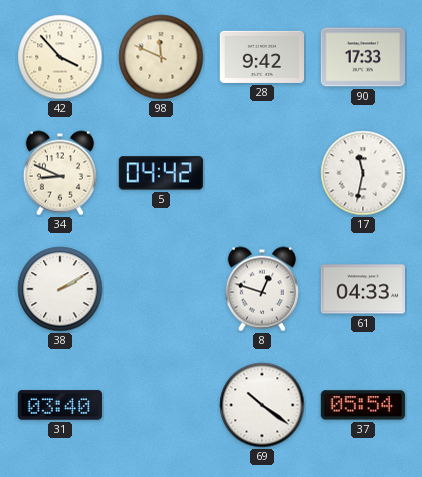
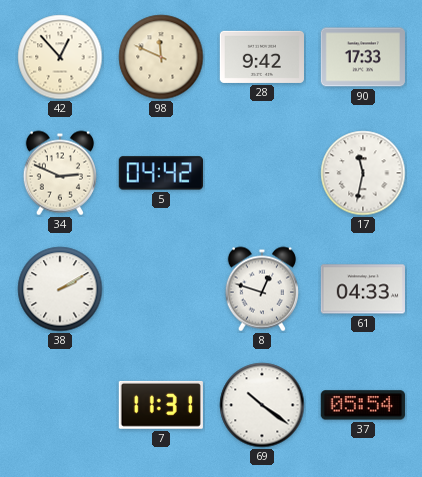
42: 3:53 -> 12:53
34: 8:49 -> 2:49
31: 03:40 -> none
7: none -> 11:31
